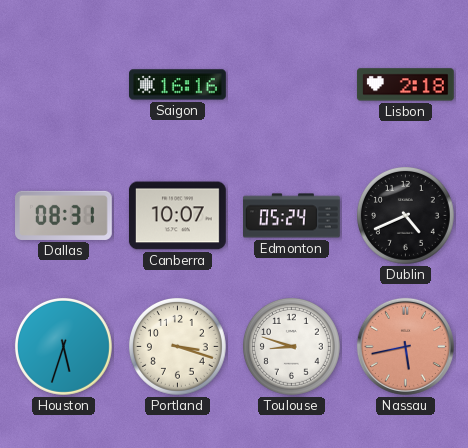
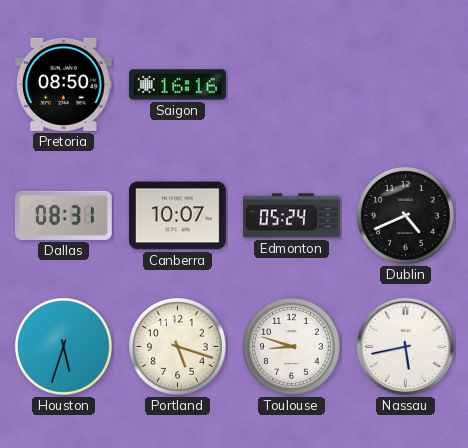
Pretoria: none -> 08:50
Lisbon: 2:18 -> none
Portland: 3:18 -> 5:18
Nassau dial: salmon -> white
